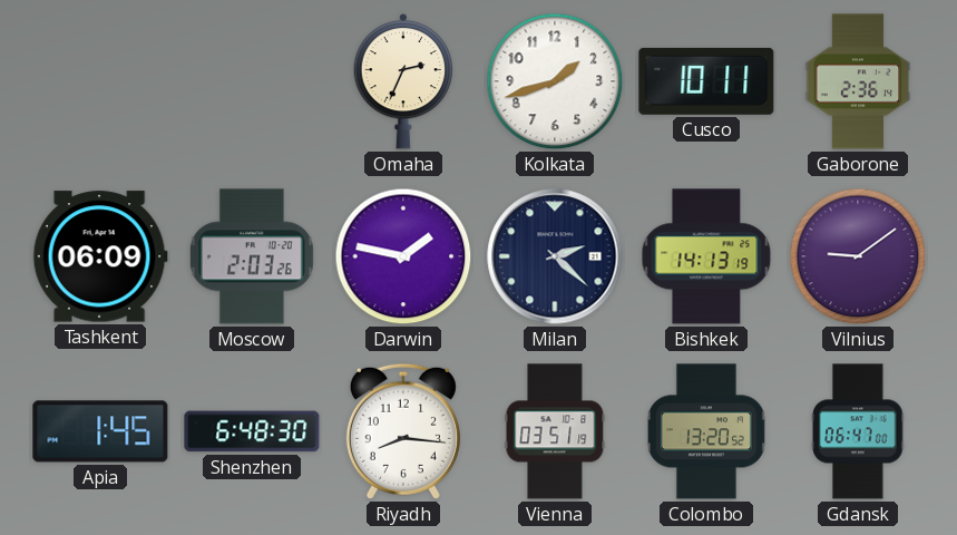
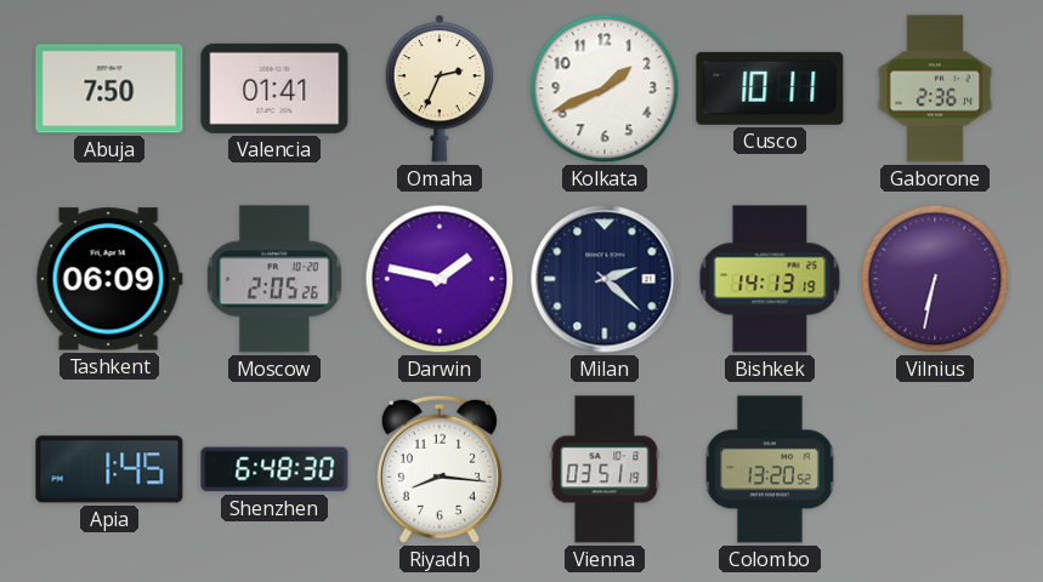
Abuja: none -> 7:50
Valencia: none -> 01:41
Kolkata: 1:42 -> 1:41
Moscow: 2:03 -> 2:05
Vilnius: 9:09 -> 6:32
Gdansk: 06:47 -> none
